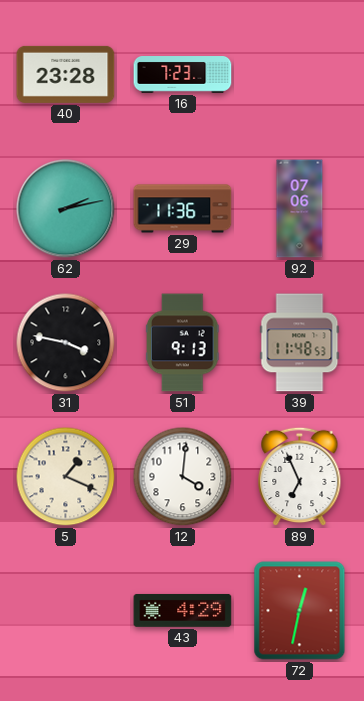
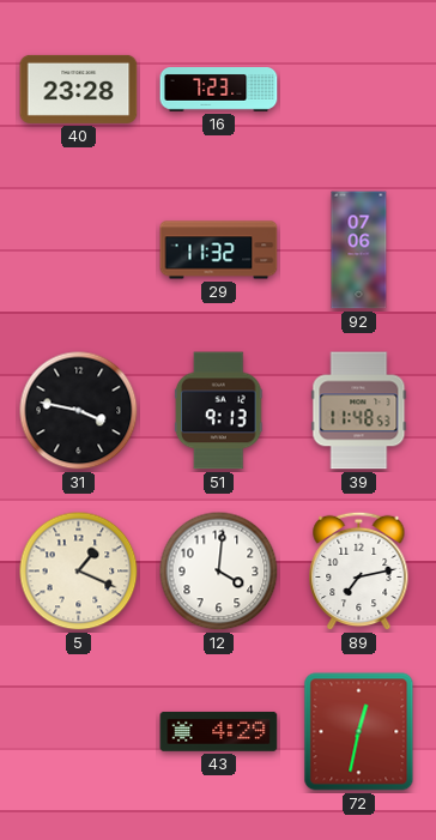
62: 2:13 -> none
29: 11:36 -> 11:32
89: 6:56 -> 7:13
